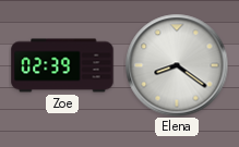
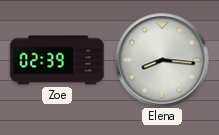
Elena: 8:21 -> 8:16
